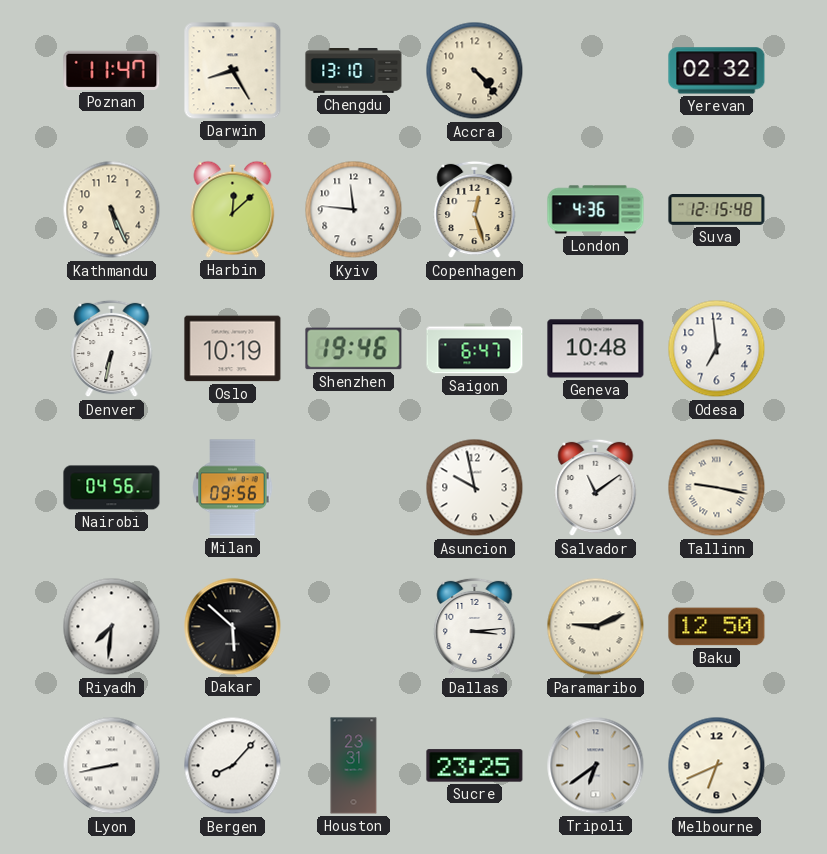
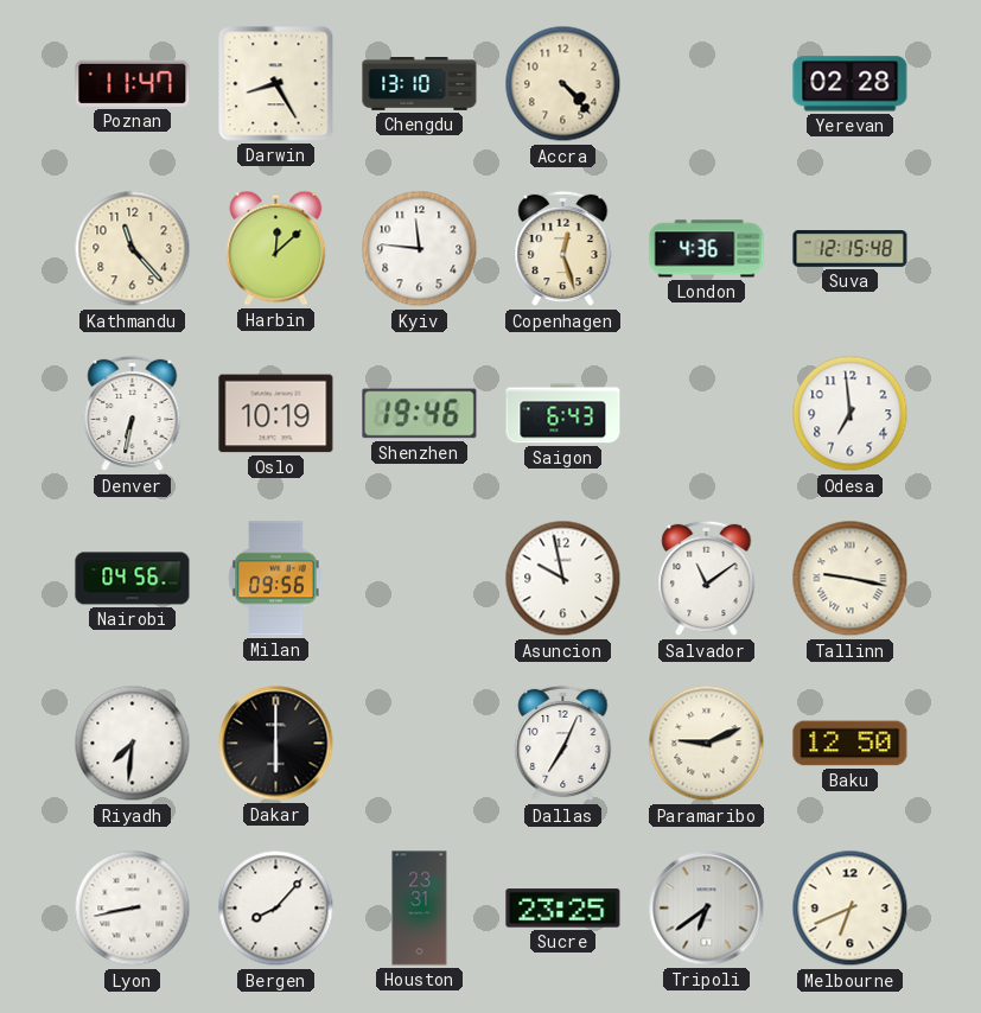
Yerevan: 02:32 -> 02:28
Kathmandu: 5:26 -> 11:23
Saigon: 6:47 -> 6:43
Geneva: 10:48 -> none
Dakar: 5:52 -> 6:00
Dallas: 3:14 -> 7:04
